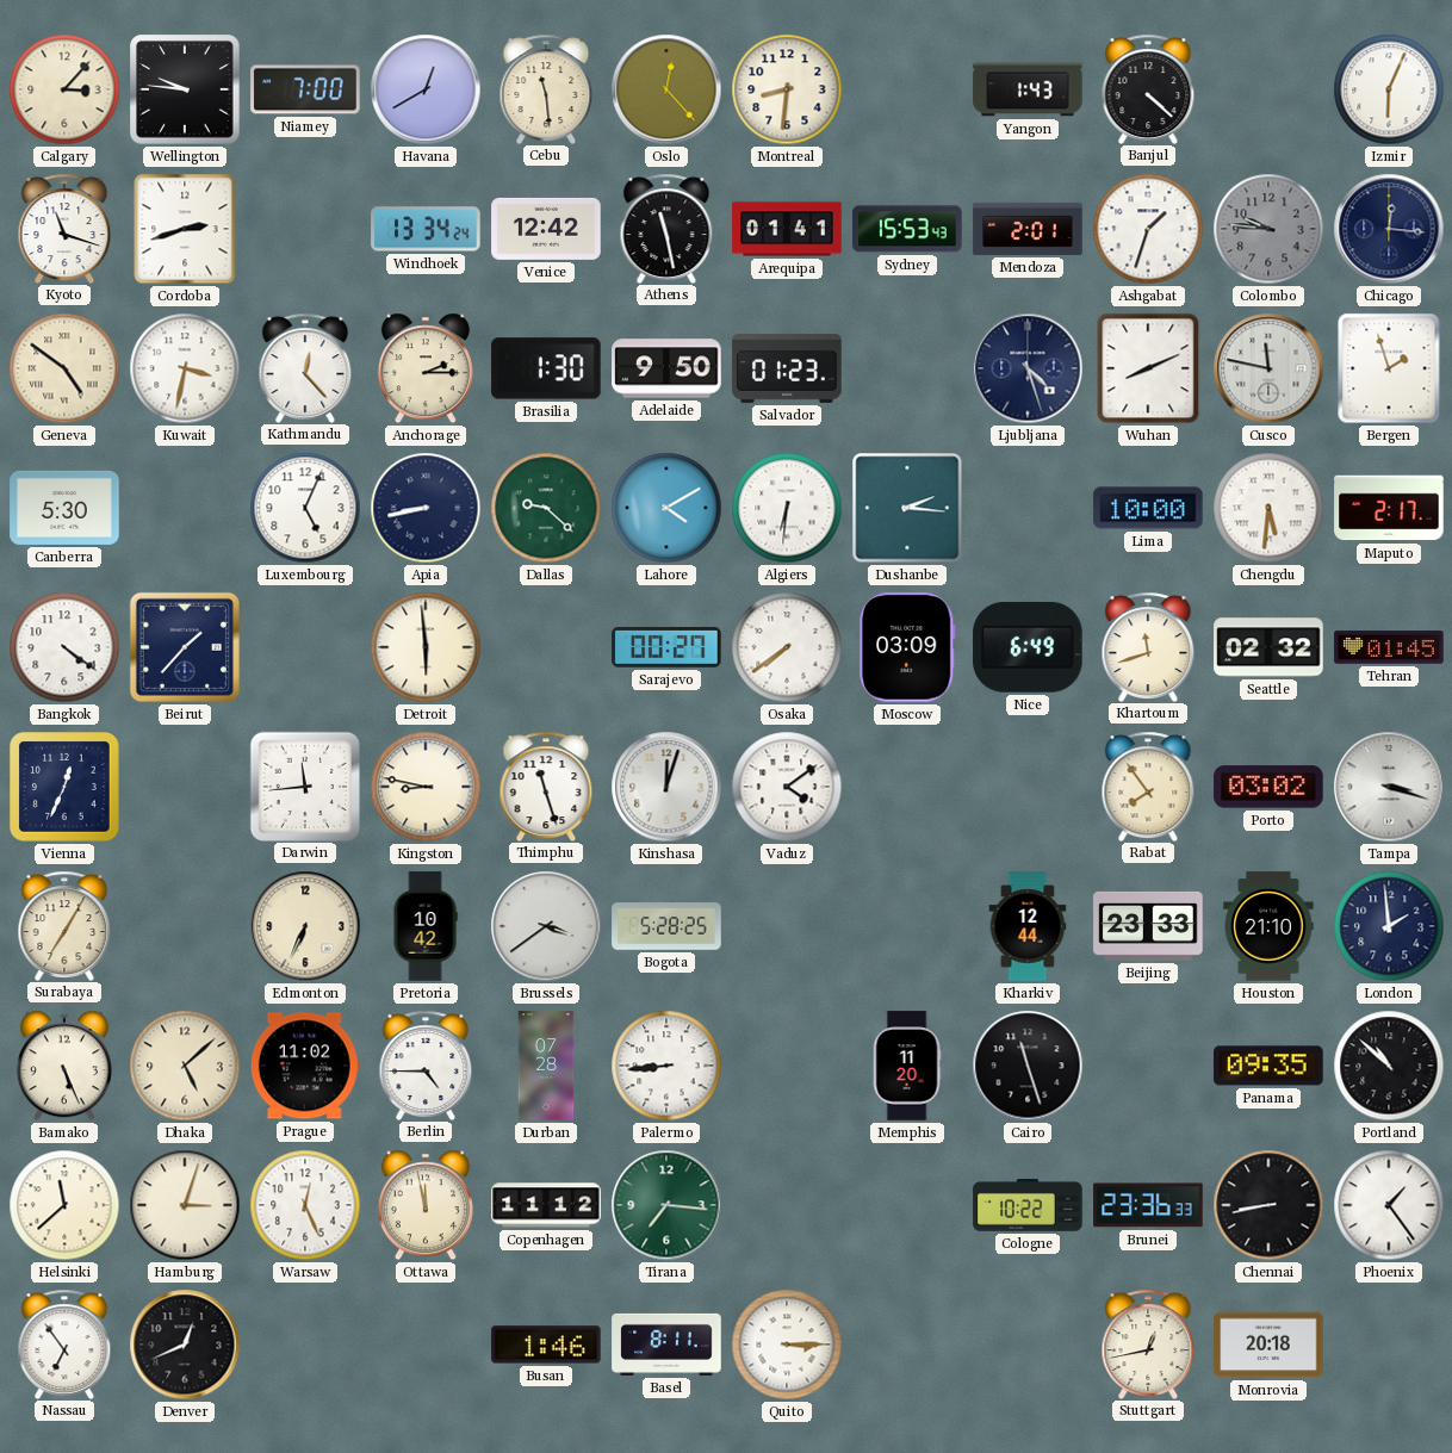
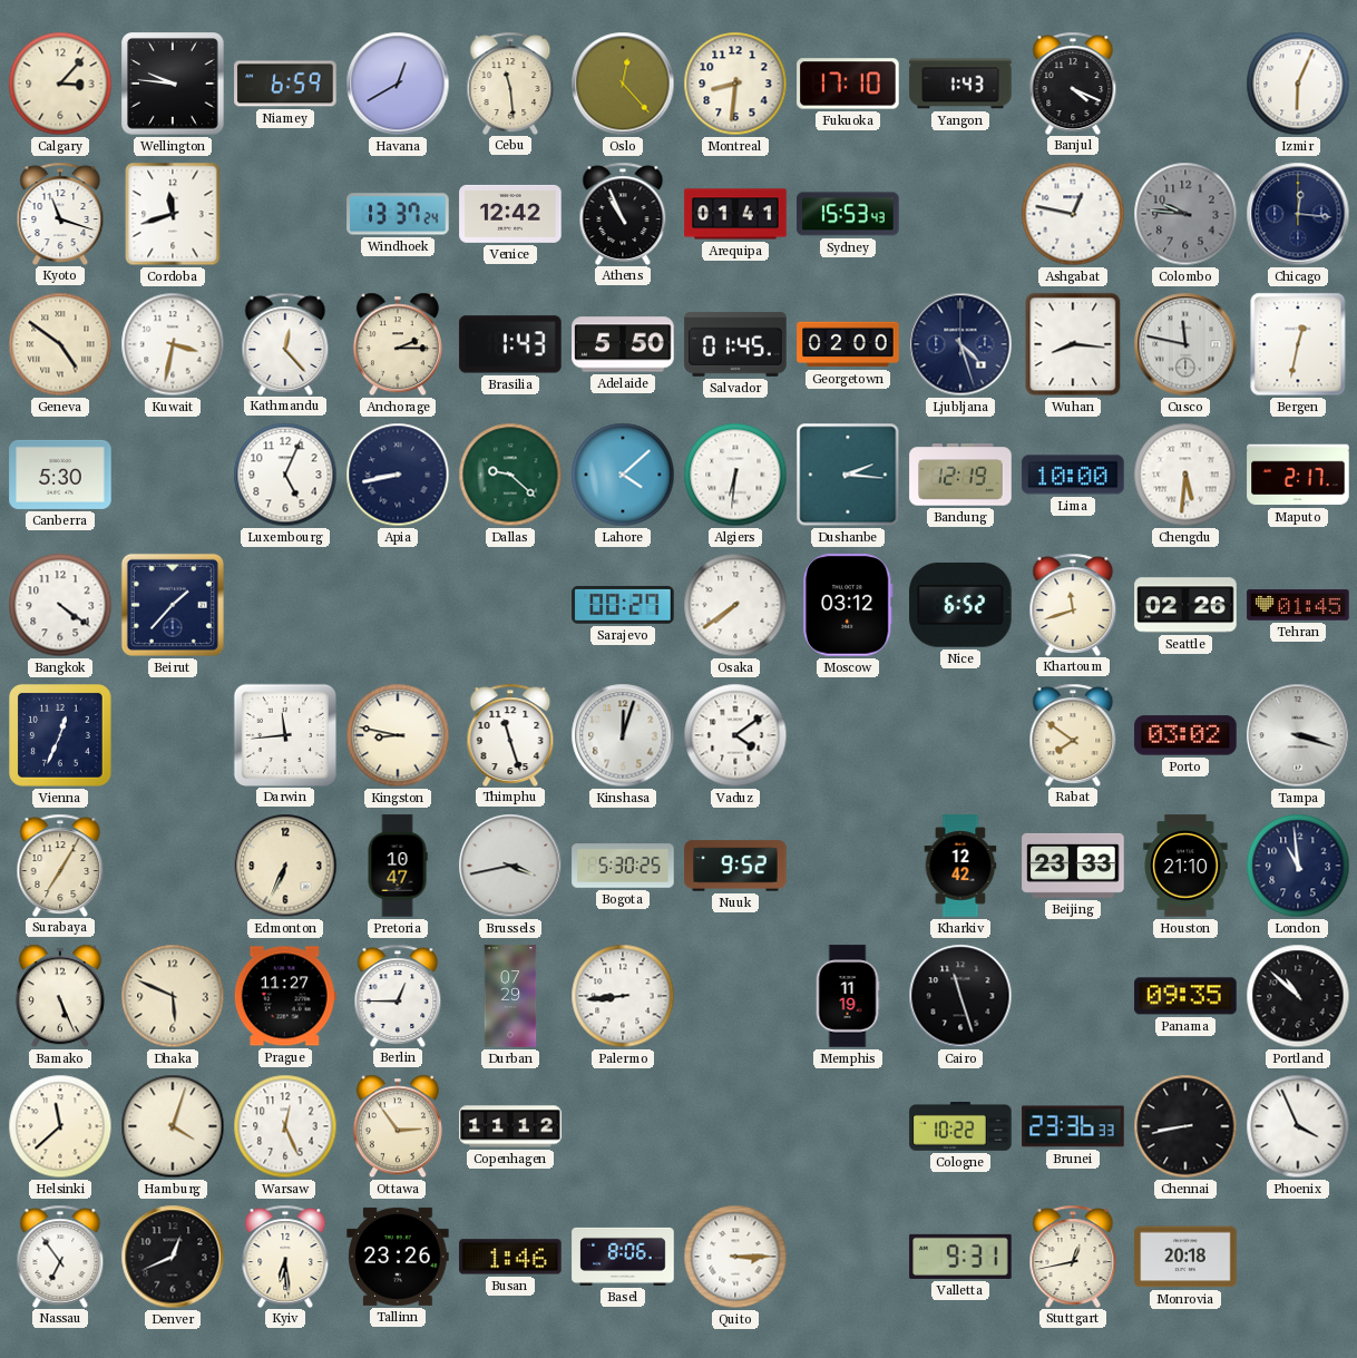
Niamey: 7:00 -> 6:59
Fukuoka: none -> 17:10
Banjul: 4:22 -> 4:19
Cordoba: 2:42 -> 11:42
Windhoek: 13:34 -> 13:37
Athens: 11:28 -> 10:56
Mendoza: 2:01 -> none
Ashgabat: 1:33 -> 12:47
Brasilia: 1:30 -> 1:43
Adelaide: 9:50 -> 5:50
Salvador: 01:23 -> 01:45
Georgetown: none -> 02:00
Wuhan: 8:11 -> 8:16
Bergen: 1:57 -> 12:32
Lahore: 4:10 -> 4:08
Bandung: none -> 12:19
Detroit: 5:59 -> none
Moscow: 03:09 -> 03:12
Nice: 6:49 -> 6:52
Seattle: 02:32 -> 02:26
Rabat: 7:54 -> 7:51
Pretoria: 10:42 -> 10:47
Brussels: 3:39 -> 3:43
Bogota: 5:28 -> 5:30
Nuuk: none -> 9:52
Kharkiv: 12:44 -> 12:42
London: 1:59 -> 10:59
Dhaka: 5:08 -> 5:49
Prague: 11:02 -> 11:27
Berlin: 4:45 -> 12:45
Durban: 07:28 -> 07:29
Memphis: 11:20 -> 11:19
Hamburg: 3:03 -> 4:03
Ottawa: 11:58 -> 2:54
Tirana: 7:16 -> none
Phoenix: 1:24 -> 3:56
Kyiv: none -> 6:29
Tallinn: none -> 23:26
Basel: 8:11 -> 8:06
Valletta: none -> 9:31
